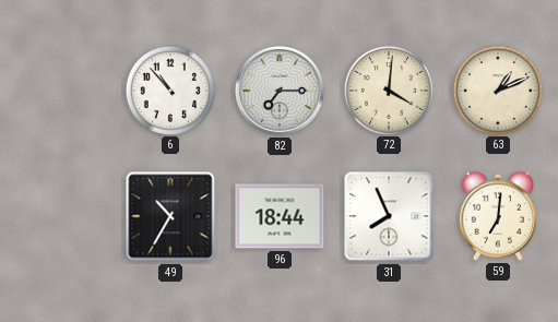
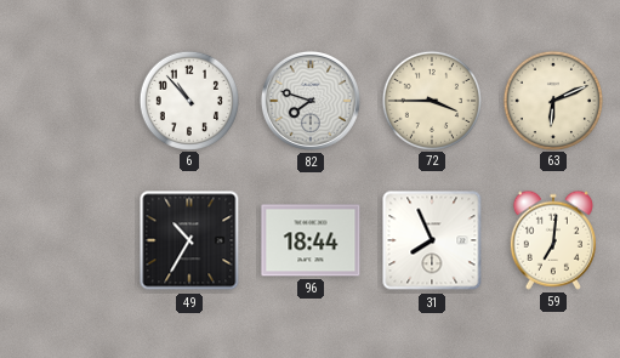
82: 7:15 -> 7:48
72: 4:01 -> 3:45
63: 1:11 -> 6:11
